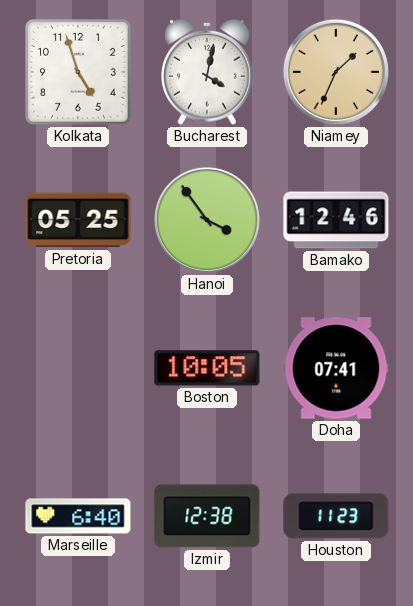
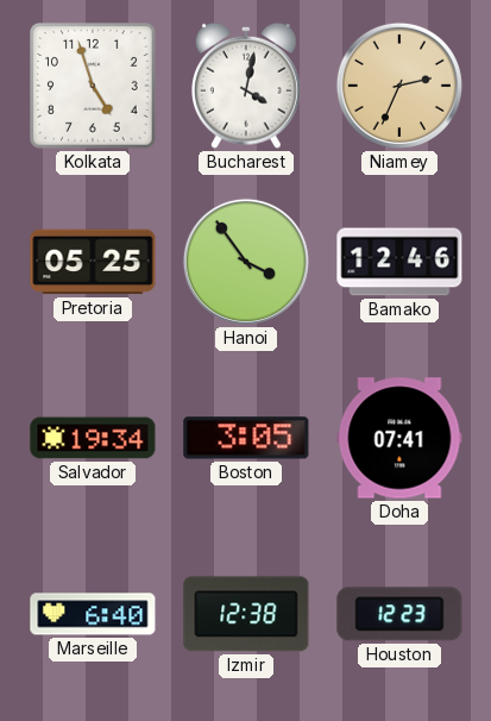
Niamey: 1:34 -> 2:34
Salvador: none -> 19:34
Boston: 10:05 -> 3:05
Houston: 11:23 -> 12:23
